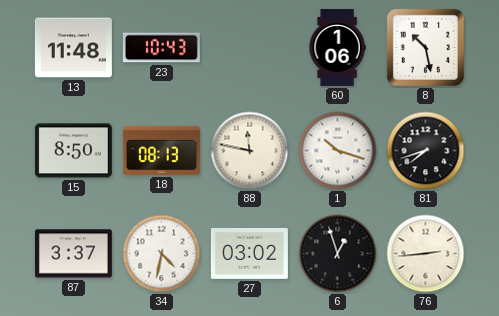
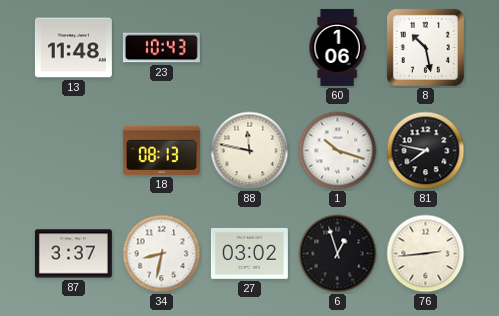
15: 8:50 -> none
81: 7:42 -> 7:47
34: 4:32 -> 8:32
